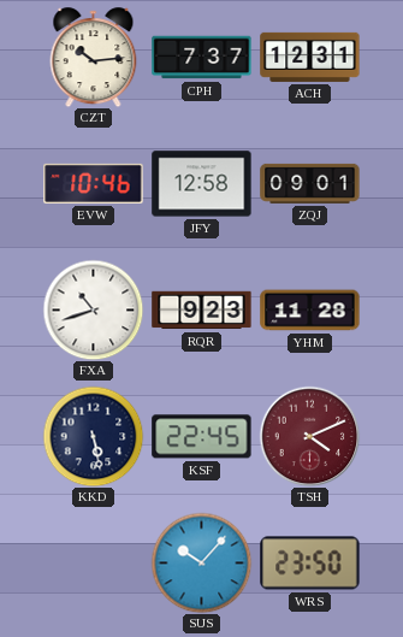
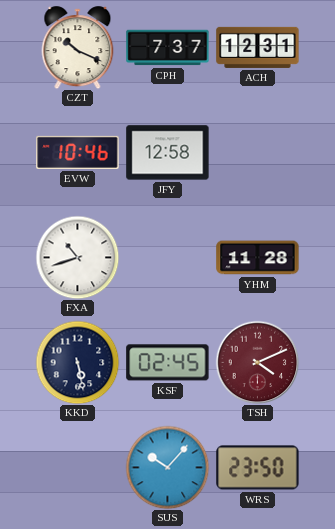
CZT: 10:14 -> 10:19
ZQJ: 09:01 -> none
RQR: 9:23 -> none
KSF: 22:45 -> 02:45
